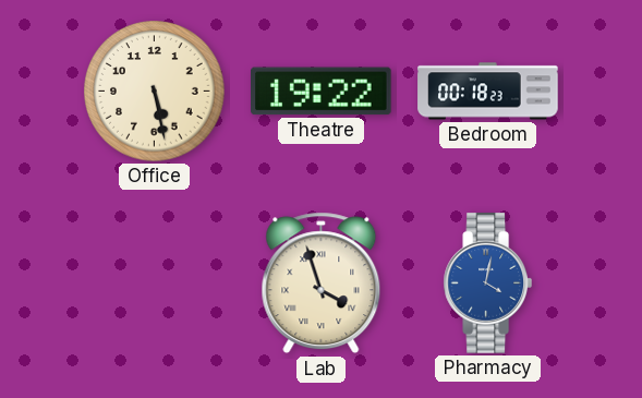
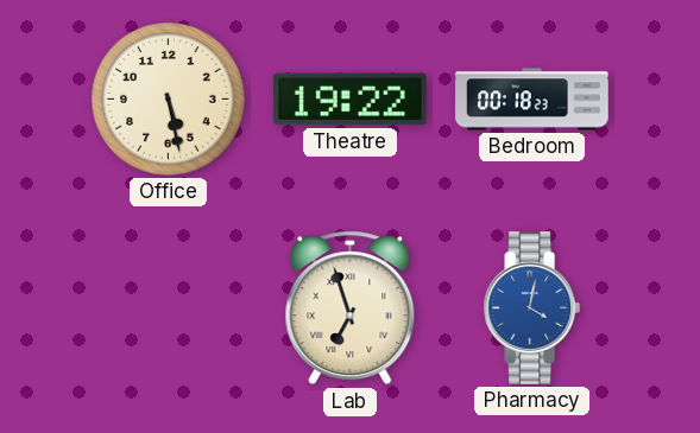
Lab: 3:57 -> 6:57
